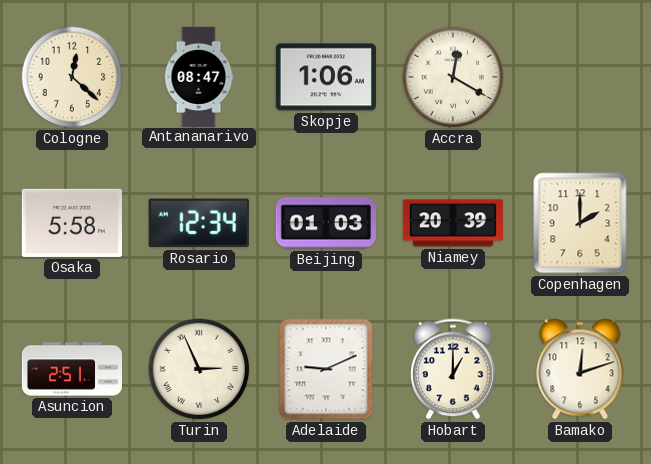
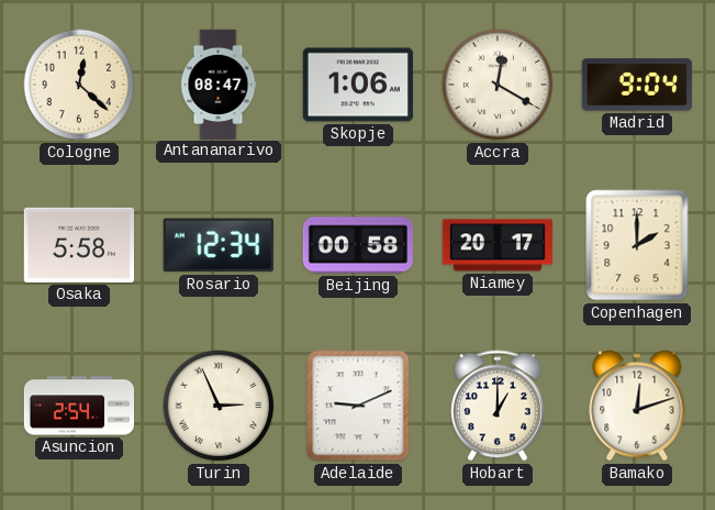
Madrid: none -> 9:04
Beijing: 01:03 -> 00:58
Niamey: 20:39 -> 20:17
Asuncion: 2:51 -> 2:54
